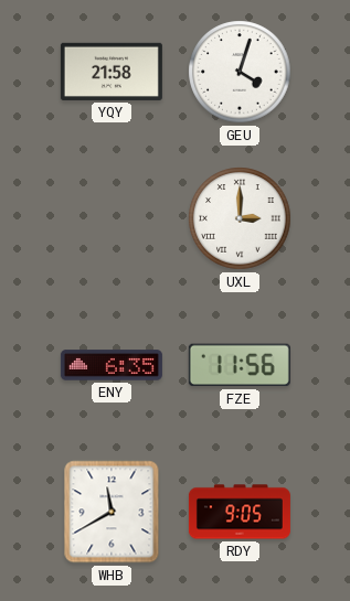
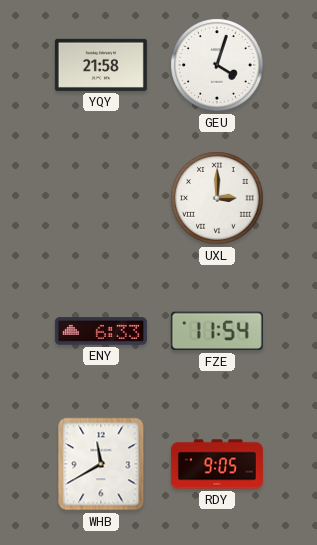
ENY: 6:35 -> 6:33
FZE: 11:56 -> 11:54
